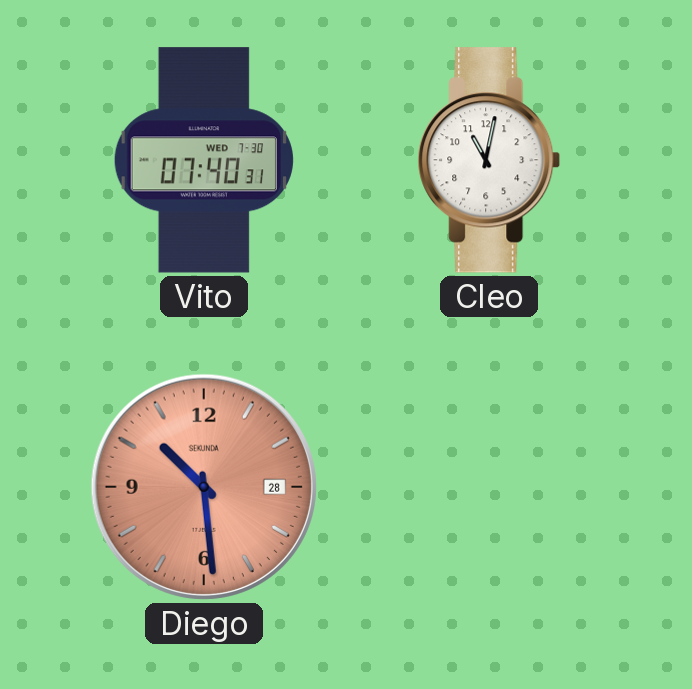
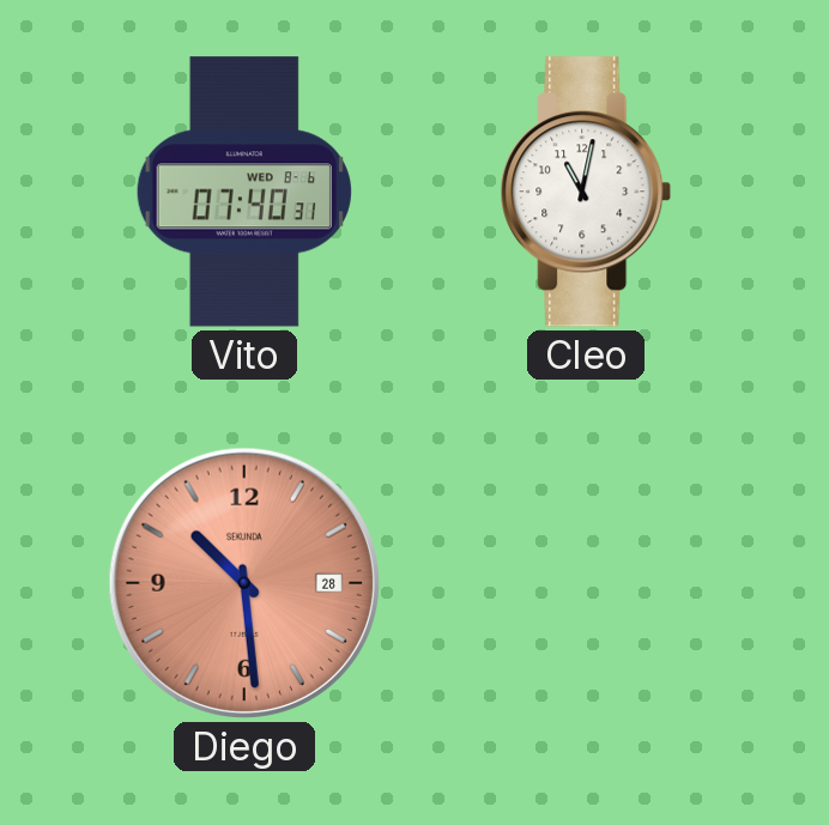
Vito date: WED 7-30 -> WED 8-6
